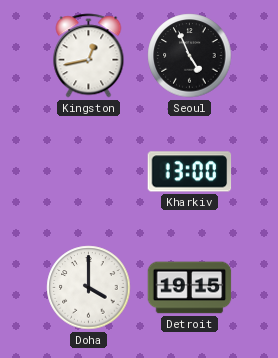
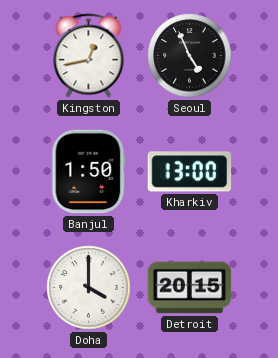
Banjul: none -> 1:50
Detroit: 19:15 -> 20:15
